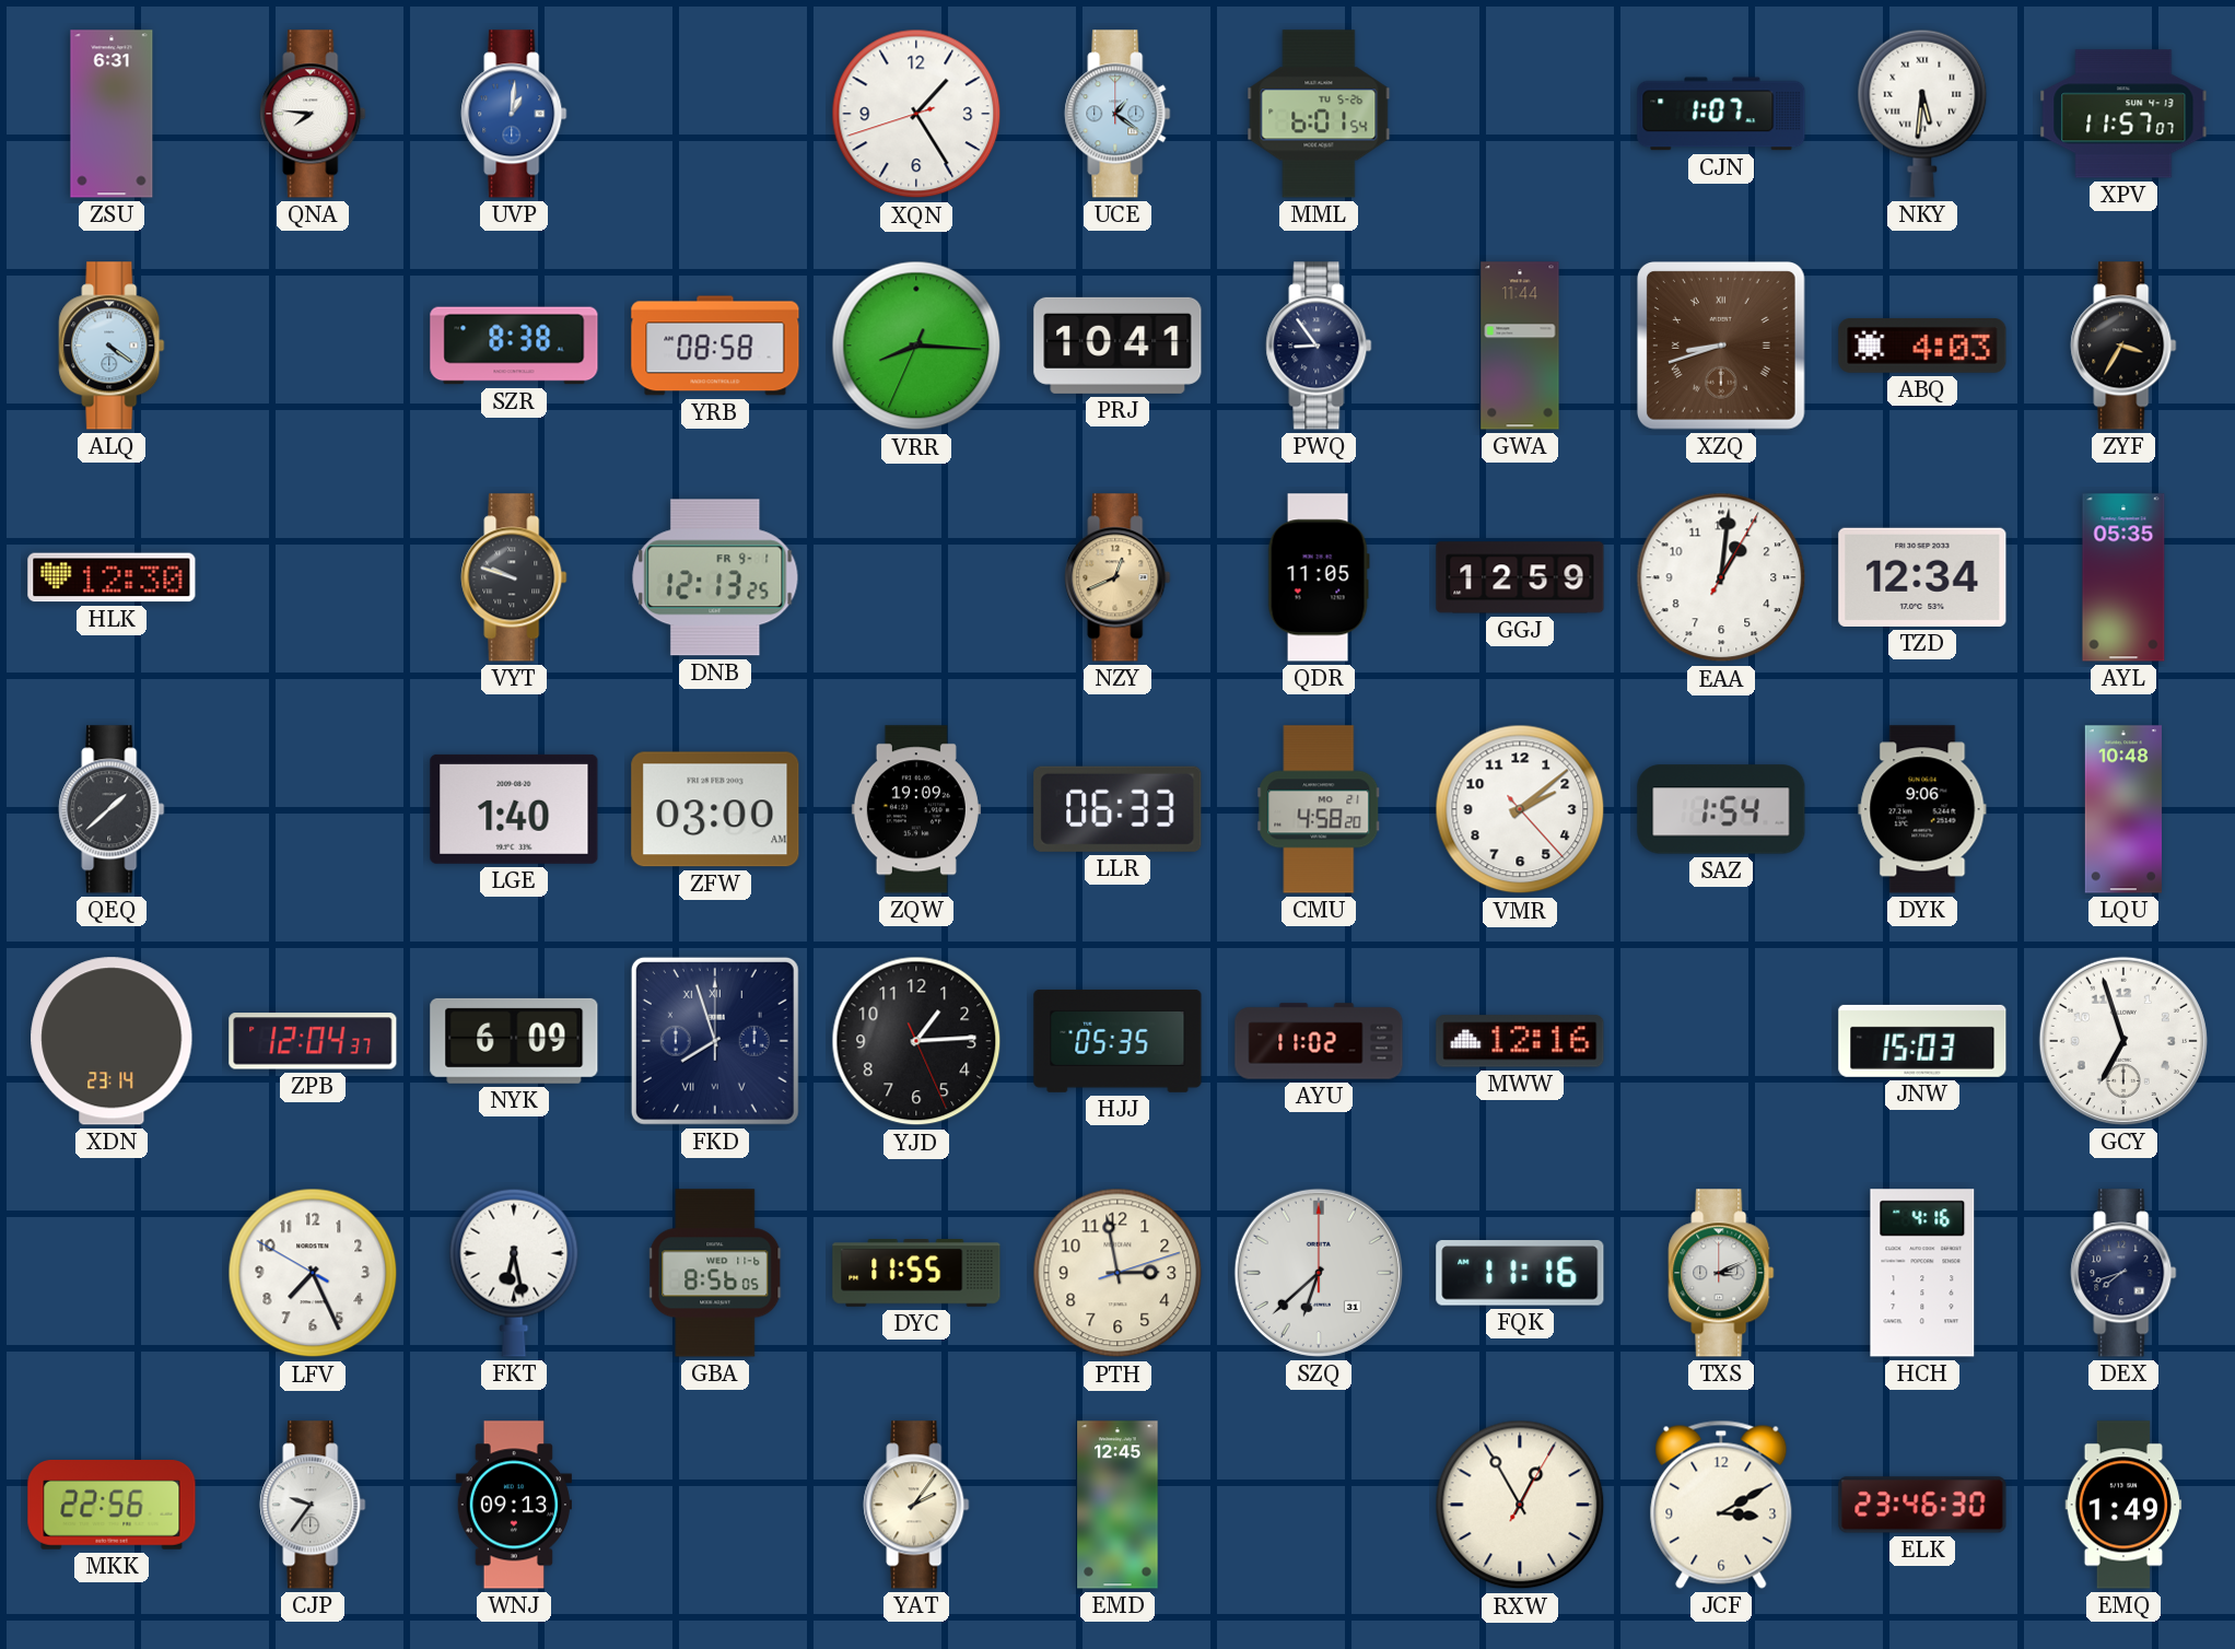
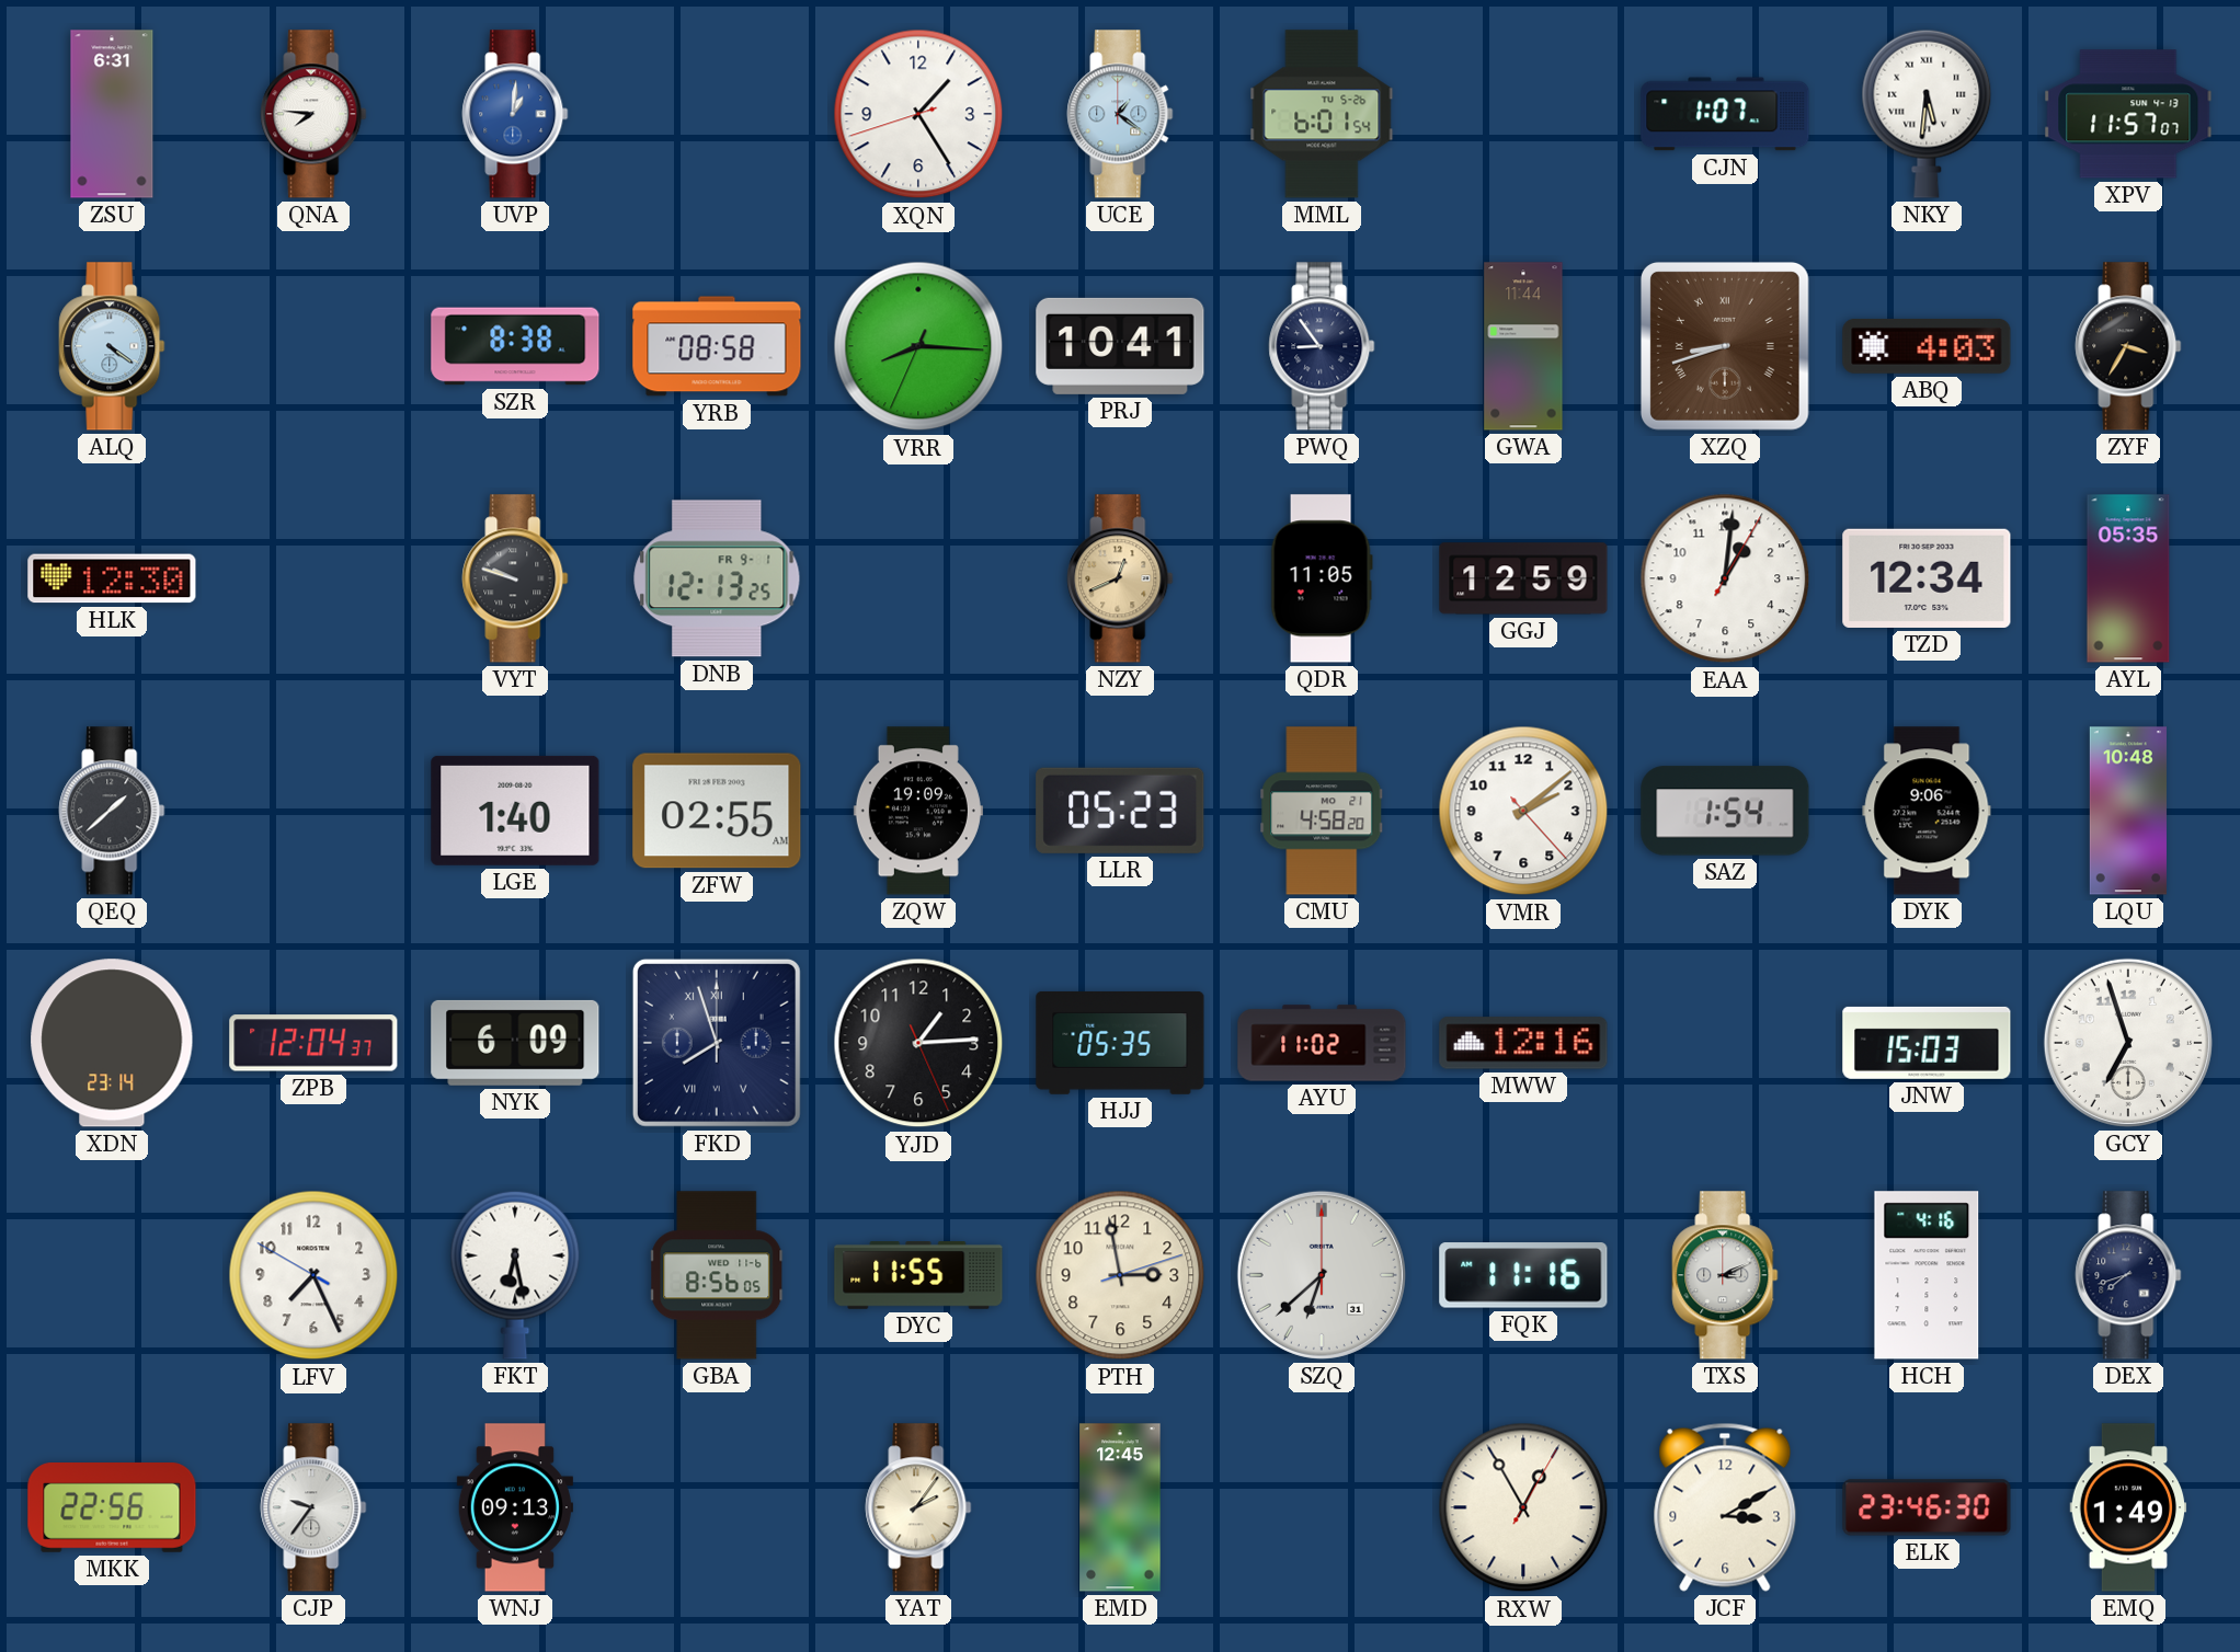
ZFW: 03:00 -> 02:55
LLR: 06:33 -> 05:23
